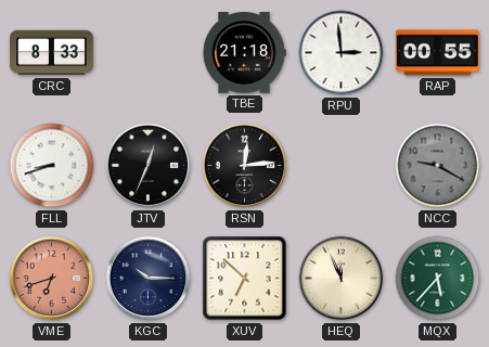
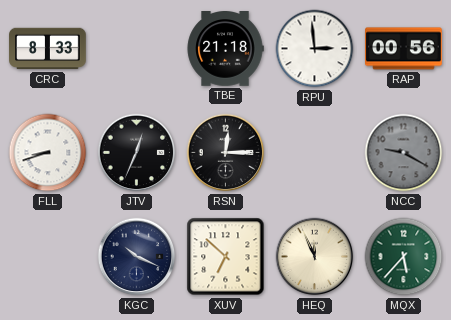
RAP: 00:55 -> 00:56
RSN: 12:14 -> 12:15
VME: 6:42 -> none
KGC: 10:15 -> 10:19
